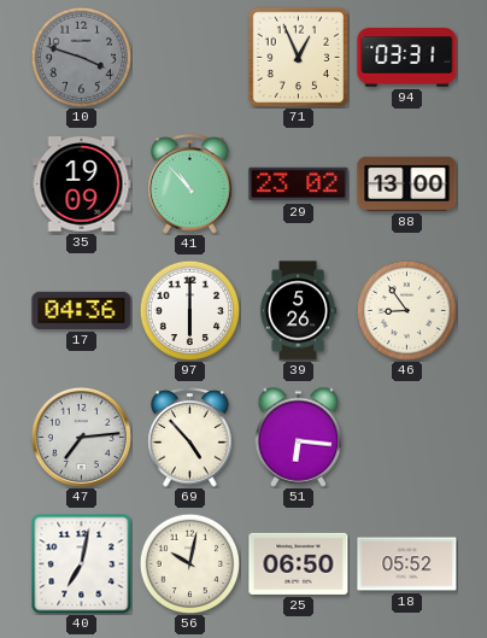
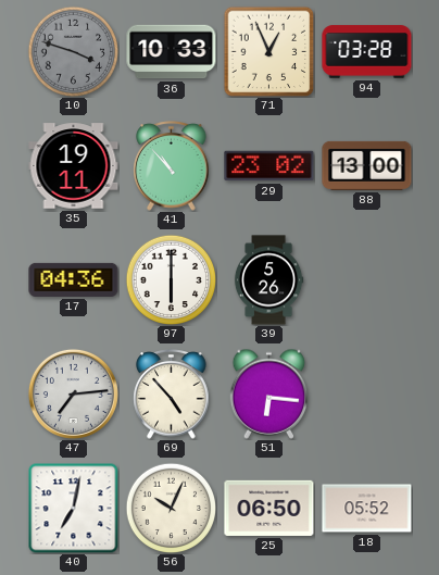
36: none -> 10:33
94: 03:31 -> 03:28
35: 19:09 -> 19:11
46: 8:54 -> none
56: 10:02 -> 10:04
